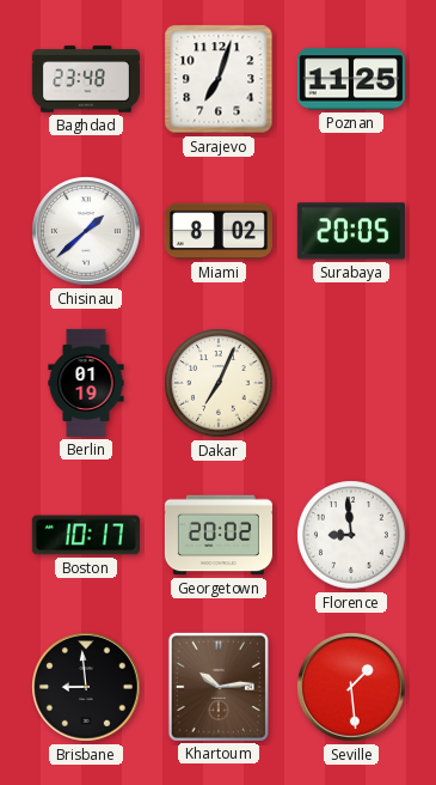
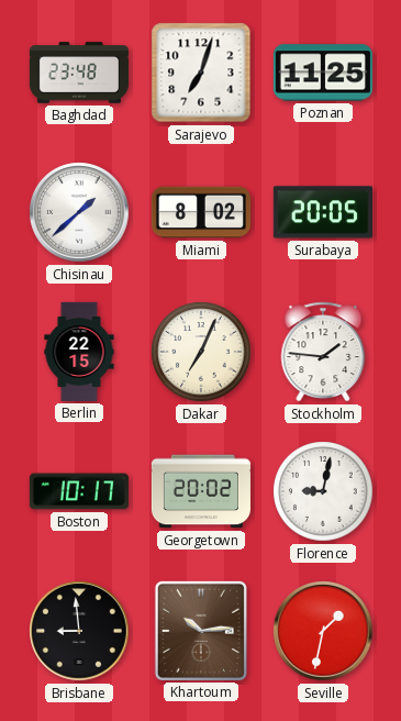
Berlin: 01:19 -> 22:15
Stockholm: none -> 1:46
Florence: 8:59 -> 9:02
Seville: 1:29 -> 1:32
